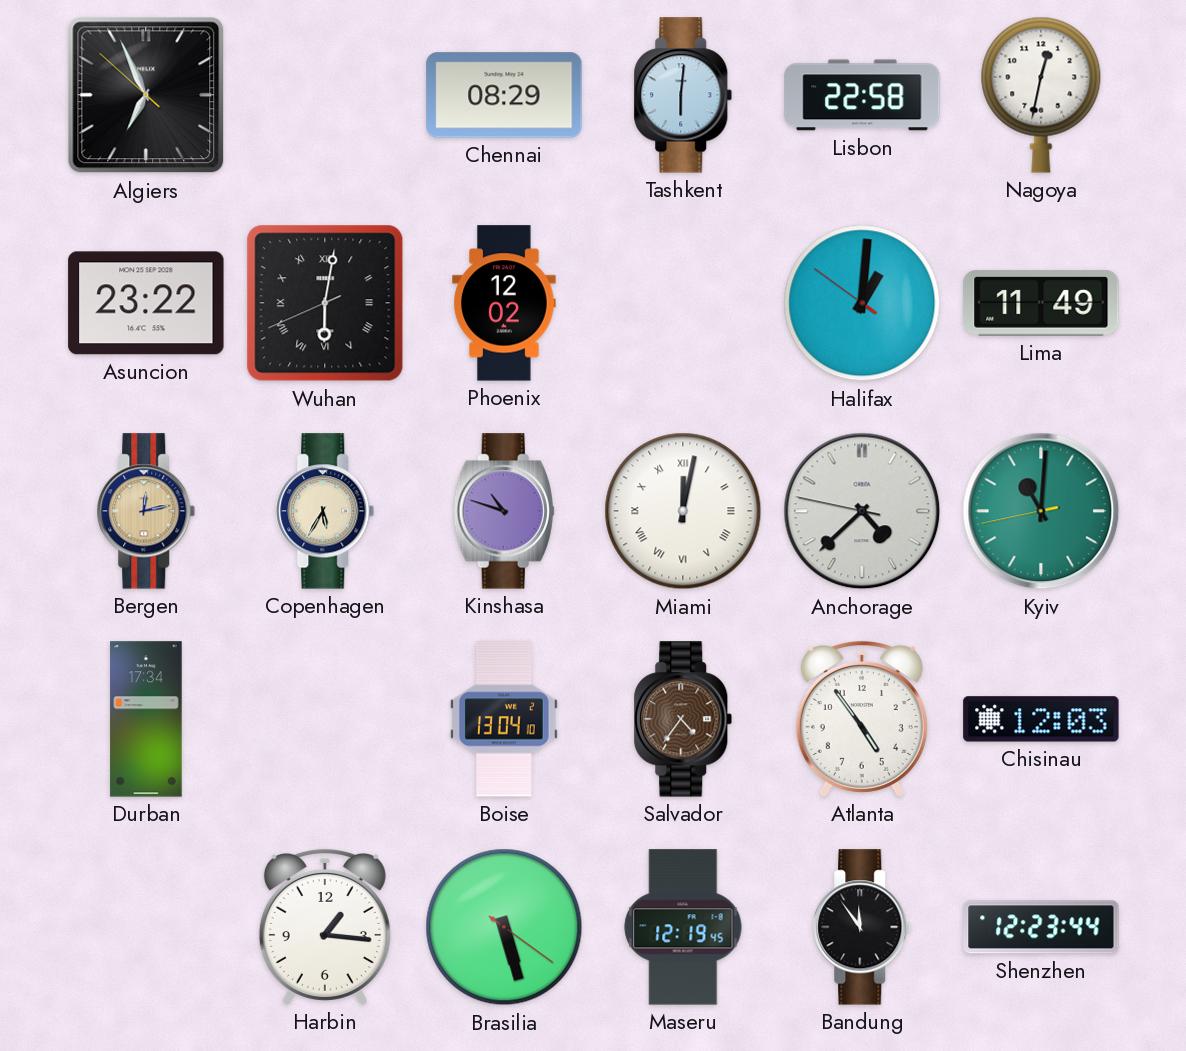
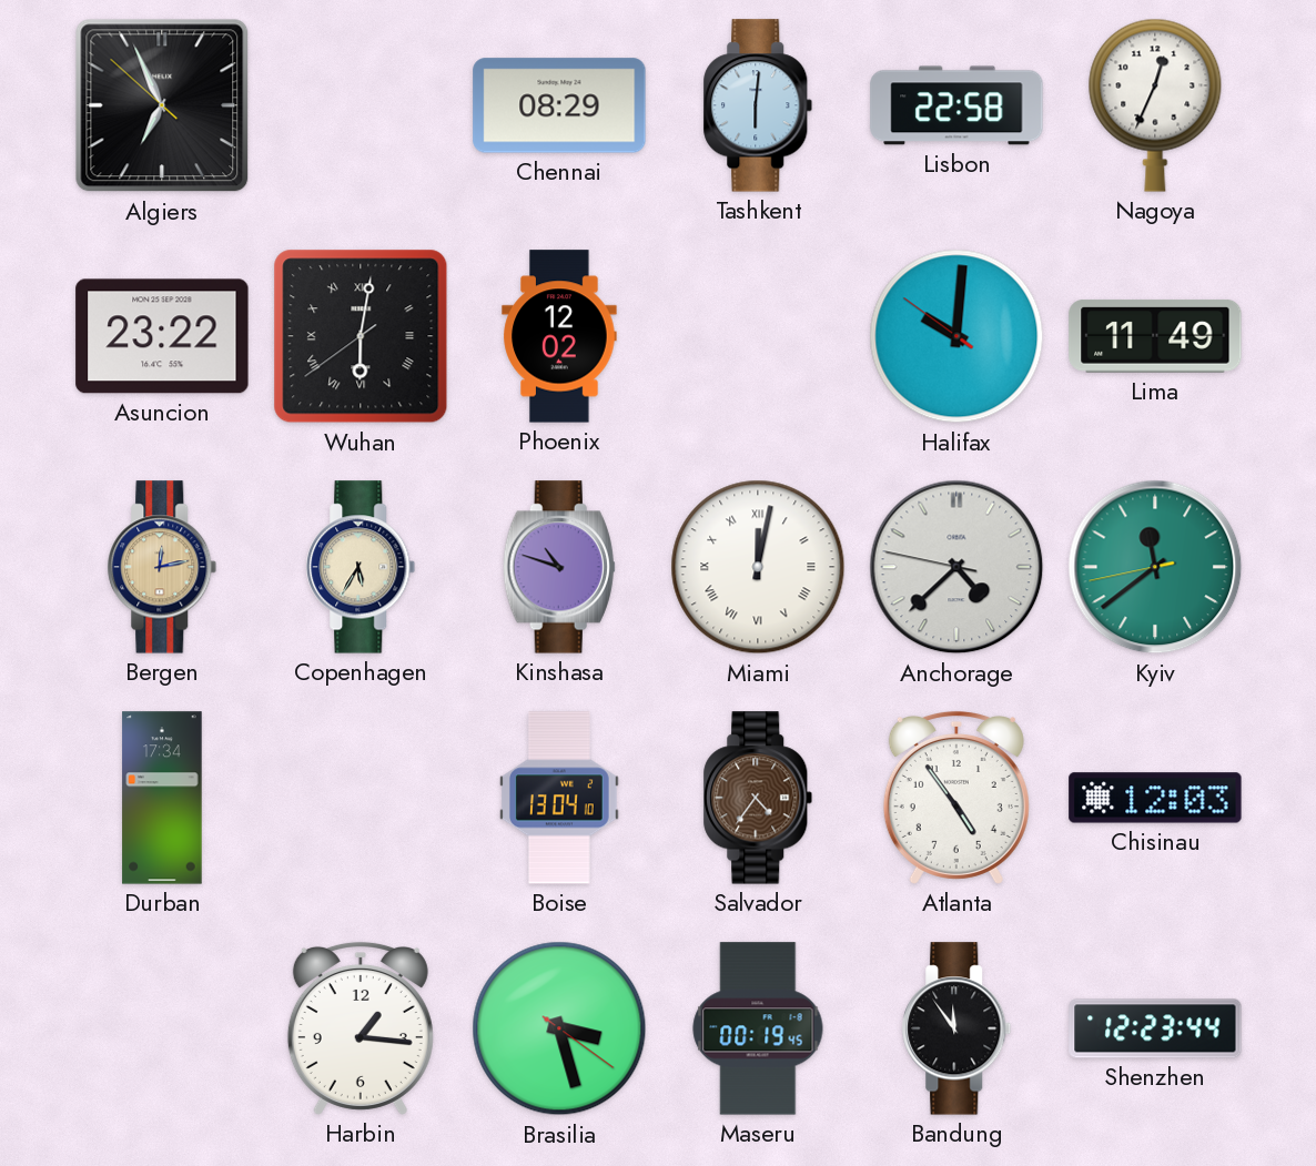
Nagoya: 12:32 -> 12:34
Wuhan: 6:01:41 -> 6:01:39
Halifax: 1:00 -> 10:00
Kyiv: 11:00 -> 11:38
Brasilia: 5:27 -> 3:27
Maseru: 12:19 -> 00:19
